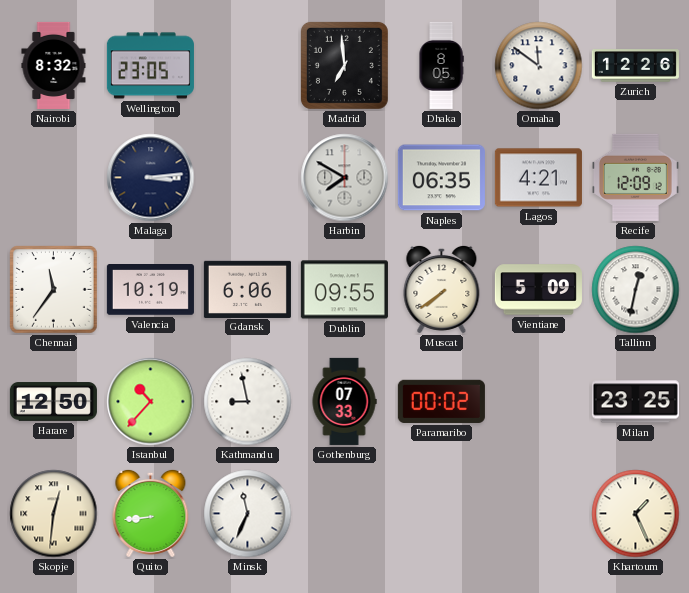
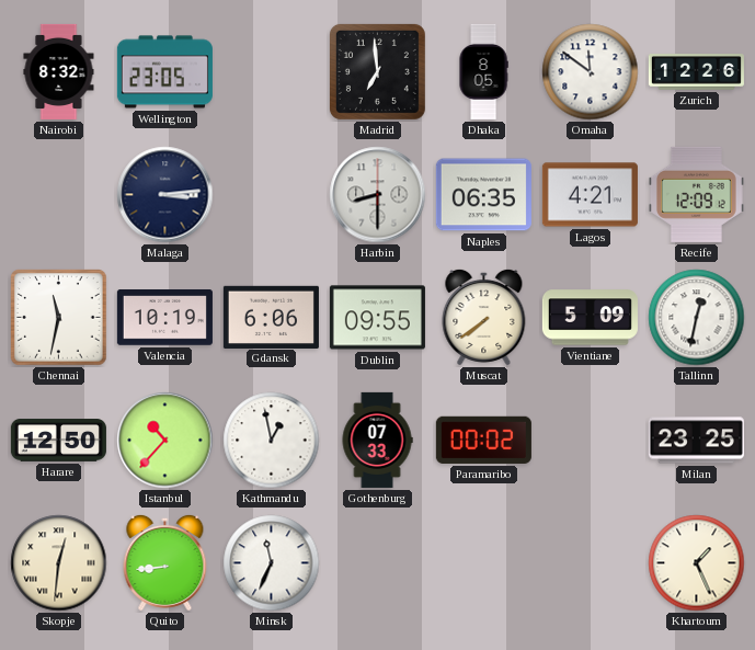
Harbin: 7:50 -> 8:30
Chennai: 11:36 -> 11:32
Kathmandu: 8:58 -> 12:58
